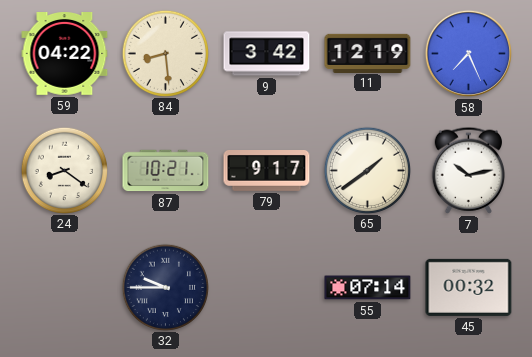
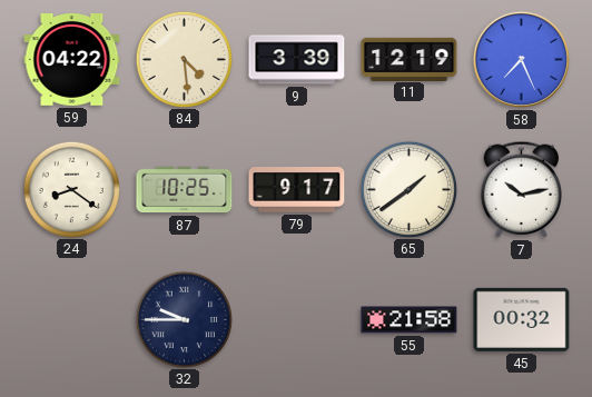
84: 8:29 -> 4:29
9: 3:42 -> 3:39
87: 10:21 -> 10:25
55: 07:14 -> 21:58
